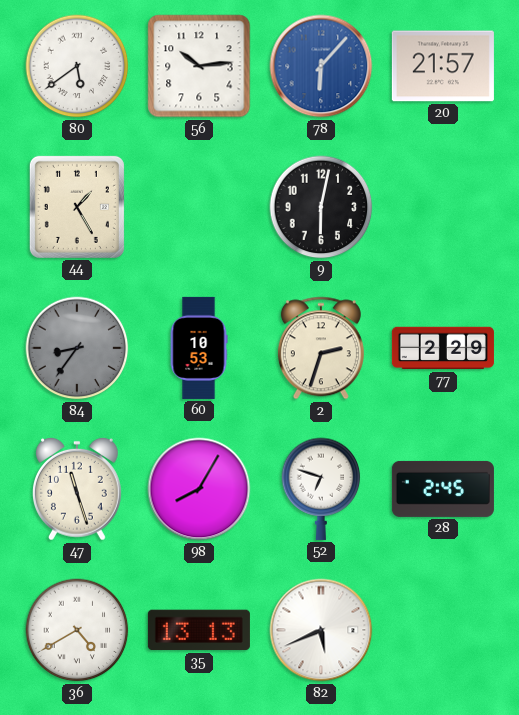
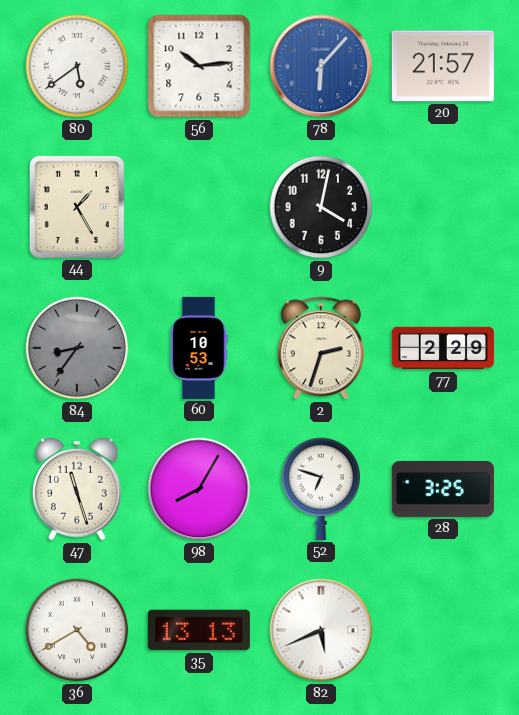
9: 6:02 -> 4:02
28: 2:45 -> 3:25
